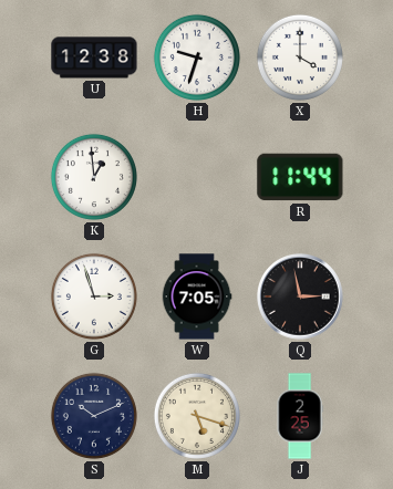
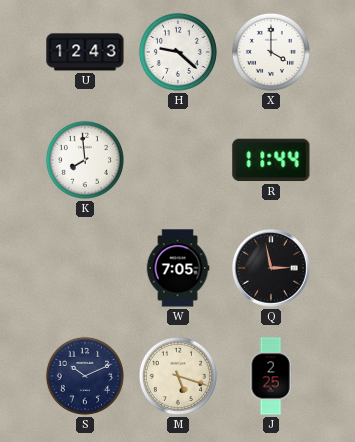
U: 12:38 -> 12:43
H: 9:33 -> 9:22
K: 12:59 -> 7:59
G: 2:57 -> none
